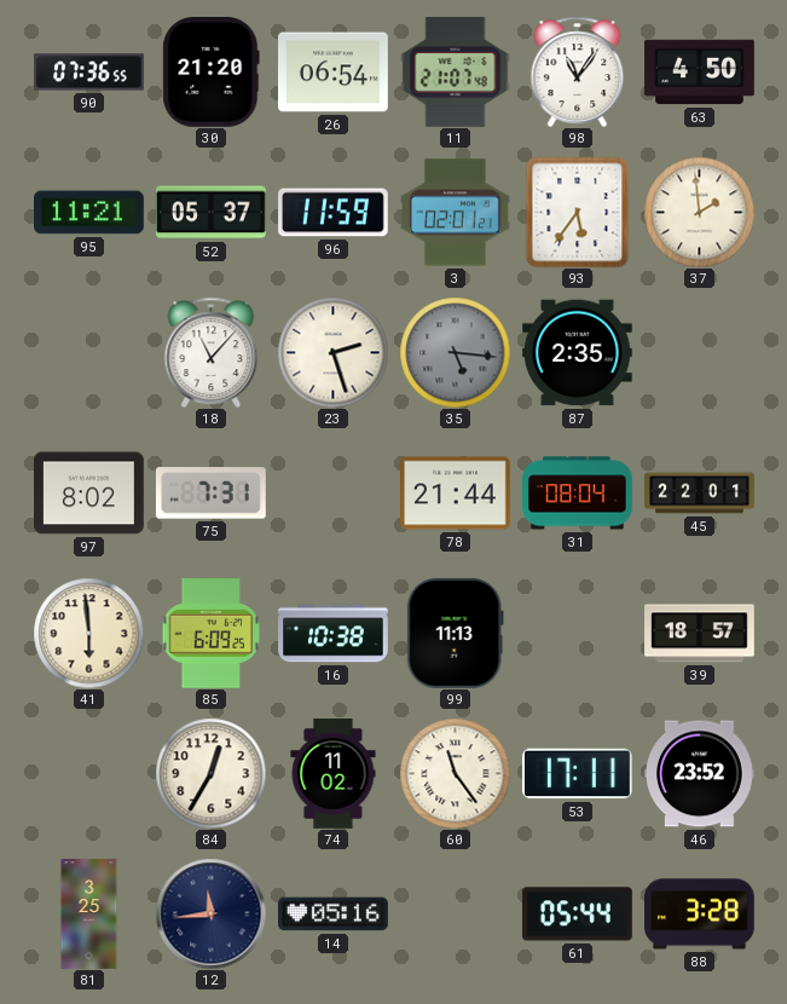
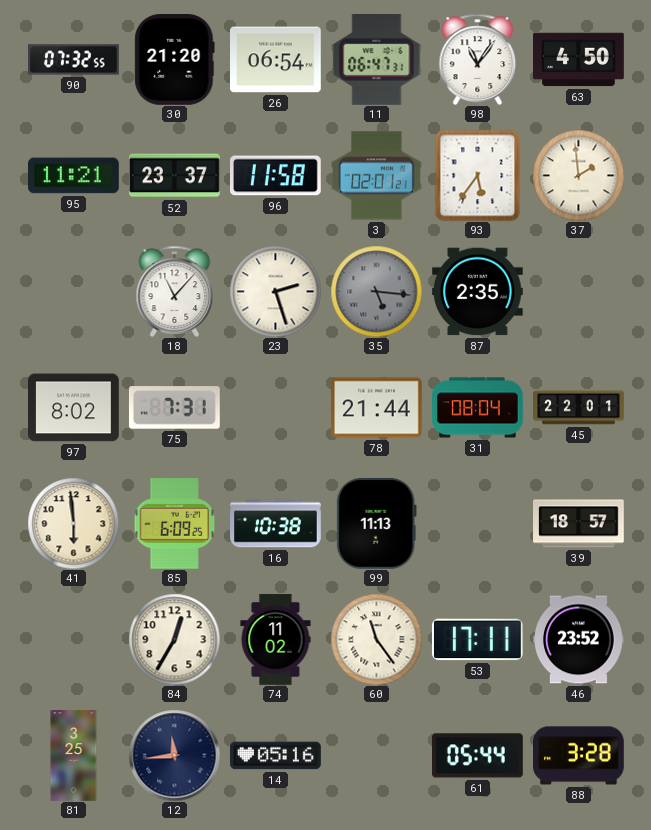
90: 07:36 -> 07:32
11: 21:07 -> 06:47
52: 05:37 -> 23:37
96: 11:59 -> 11:58
